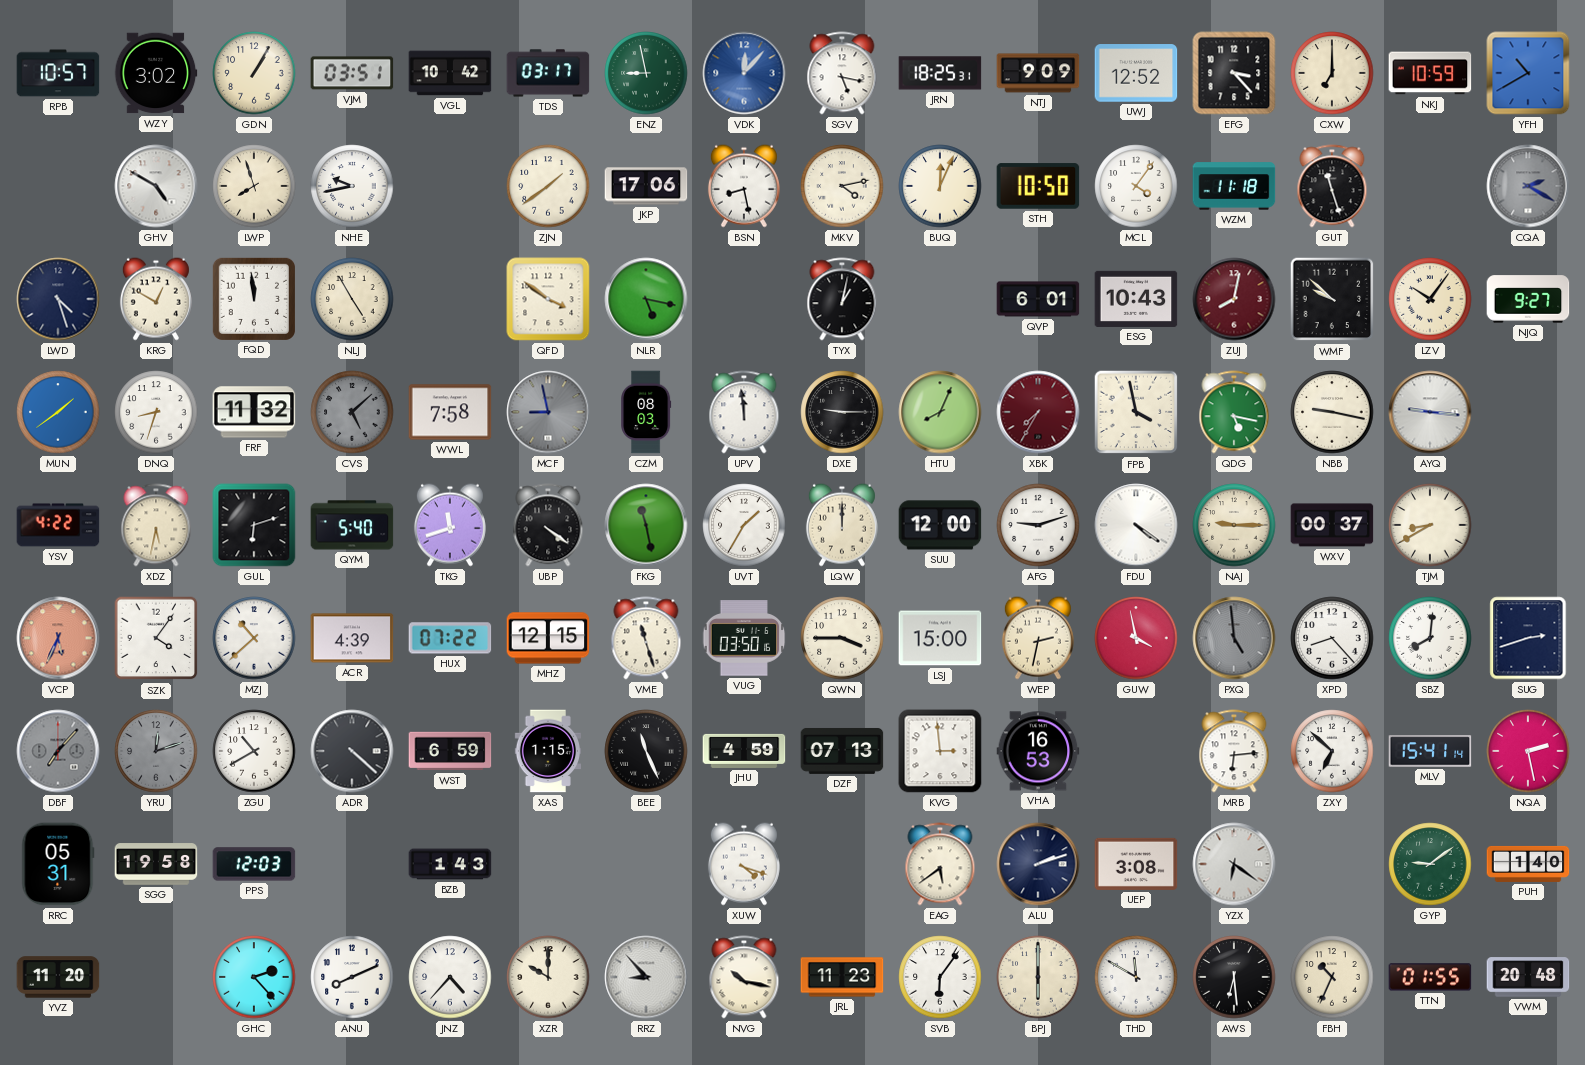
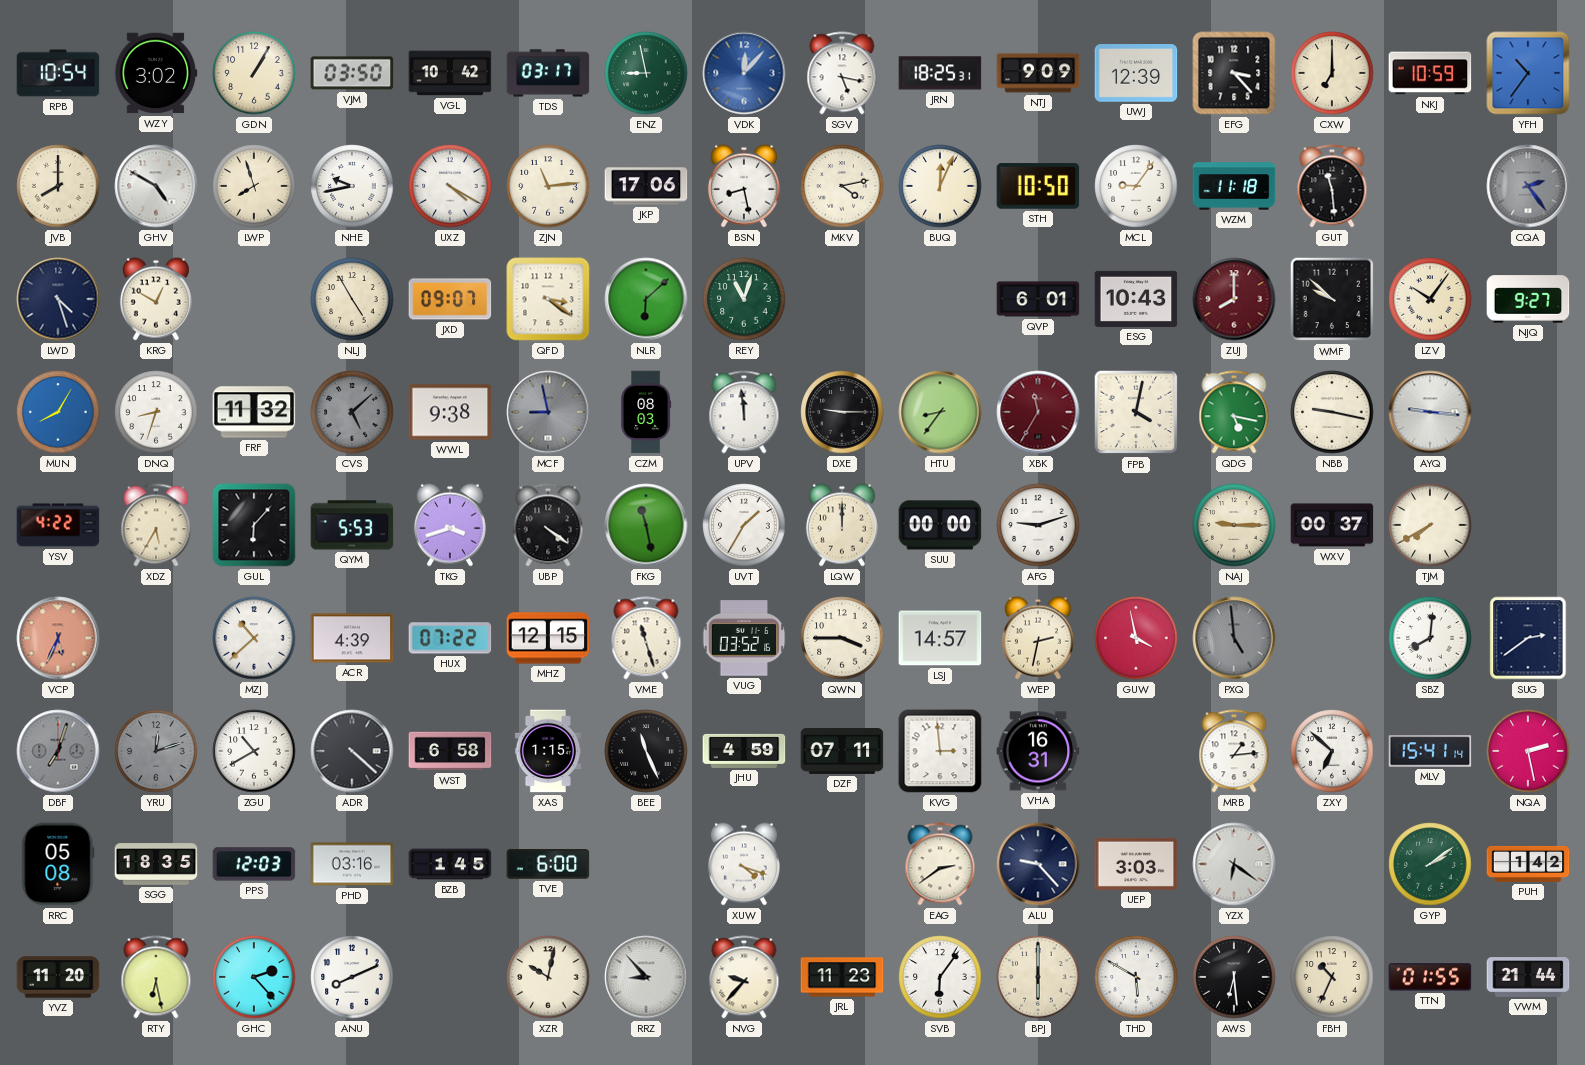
RPB: 10:57 -> 10:54
VJM: 03:51 -> 03:50
UWJ: 12:52 -> 12:39
YFH: 10:40 -> 10:36
JVB: none -> 8:00
UXZ: none -> 4:20
ZJN: 1:39 -> 11:14
MCL: 4:06 -> 9:06
GUT: 11:27 -> 11:29
CQA: 2:20 -> 2:24
FQD: 11:59 -> none
JXD: none -> 09:07
QFD: 3:51 -> 3:21
NLR: 5:17 -> 6:08
REY: none -> 11:03
TYX: 1:02 -> none
ZUJ: 8:02 -> 8:00
MUN: 1:39 -> 8:05
WWL: 7:58 -> 9:38
HTU: 8:04 -> 8:36
XBK: 7:35 -> 11:35
FPB: 3:58 -> 4:02
XDZ: 5:32 -> 5:35
GUL: 6:12 -> 6:07
QYM: 5:40 -> 5:53
TKG: 11:42 -> 3:42
SUU: 12:00 -> 00:00
FDU: 4:21 -> none
TJM: 8:40 -> 7:40
SZK: 4:06 -> none
VUG: 03:50 -> 03:52
LSJ: 15:00 -> 14:57
XPD: 8:23 -> none
SUG: 2:42 -> 2:39
DBF: 7:07 -> 7:03
WST: 6:59 -> 6:58
DZF: 07:13 -> 07:11
VHA: 16:53 -> 16:31
MRB: 6:14 -> 1:14
RRC: 05:31 -> 05:08
SGG: 19:58 -> 18:35
PHD: none -> 03:16
BZB: 1:43 -> 1:45
TVE: none -> 6:00
EAG: 5:39 -> 2:39
ALU: 2:12 -> 9:23
UEP: 3:08 -> 3:03
GYP: 9:09 -> 2:09
PUH: 1:40 -> 1:42
RTY: none -> 6:28
JNZ: 4:37 -> none
XZR: 10:00 -> 10:02
NVG: 10:17 -> 9:37
THD: 11:50 -> 5:50
VWM: 20:48 -> 21:44
